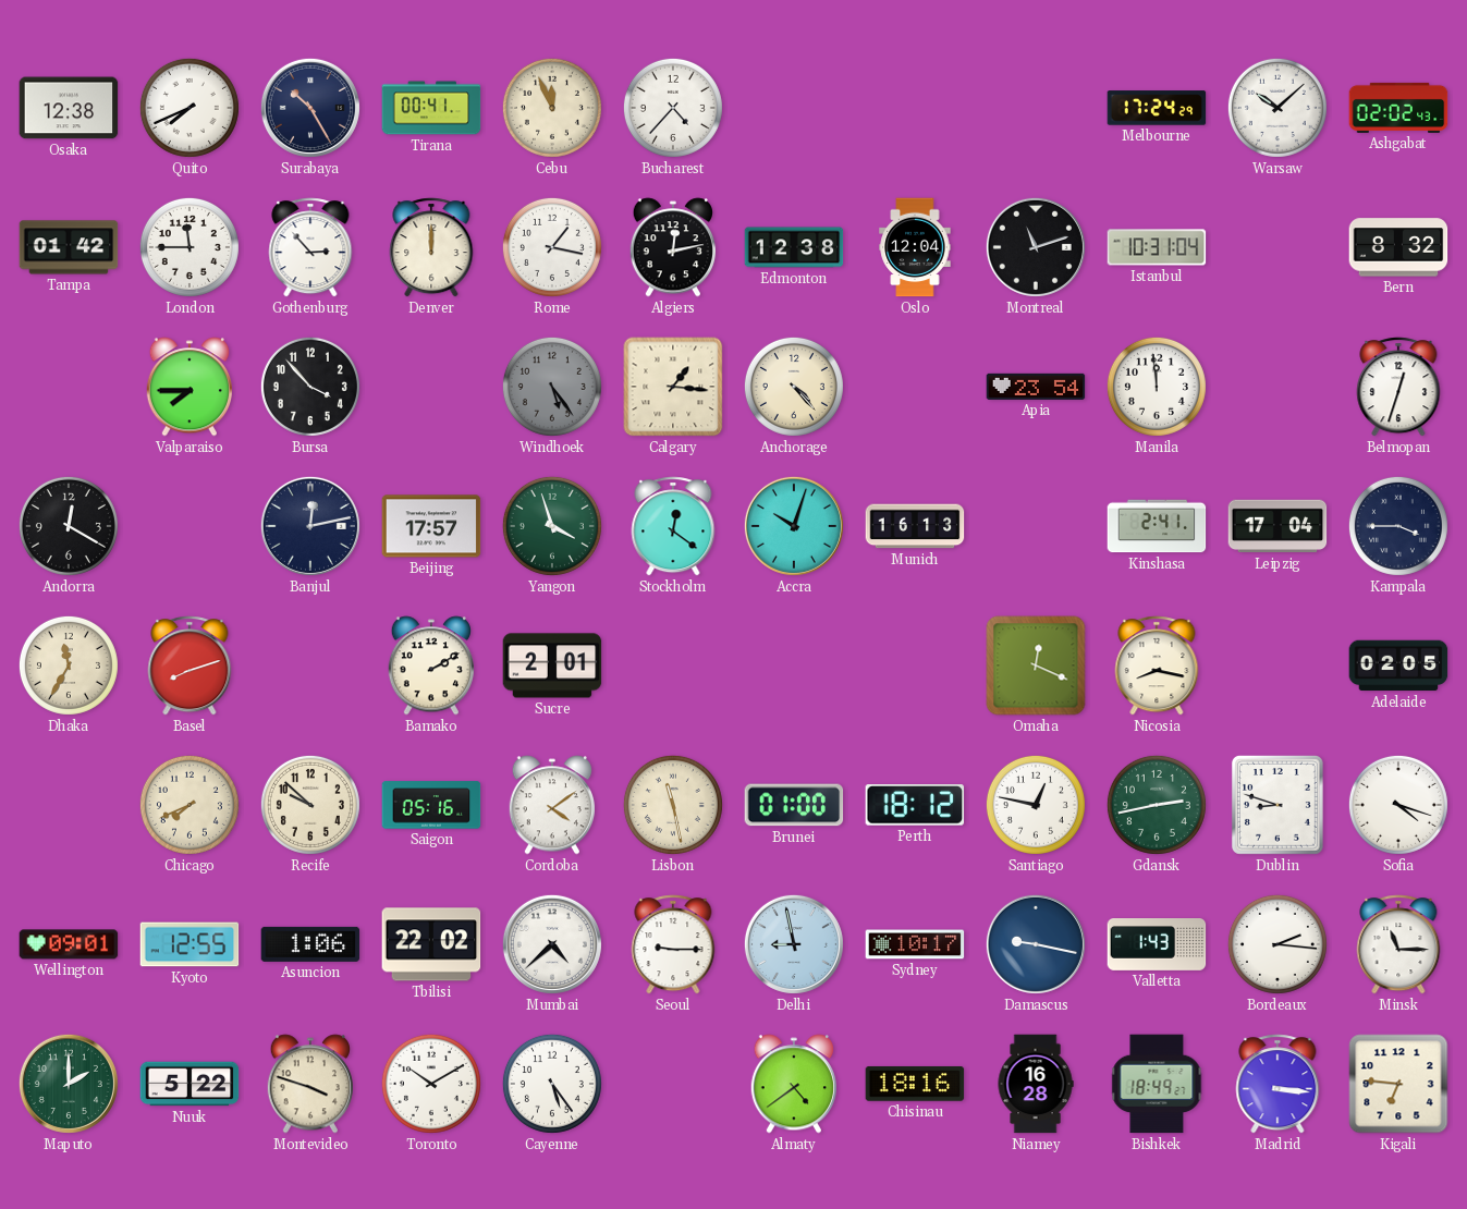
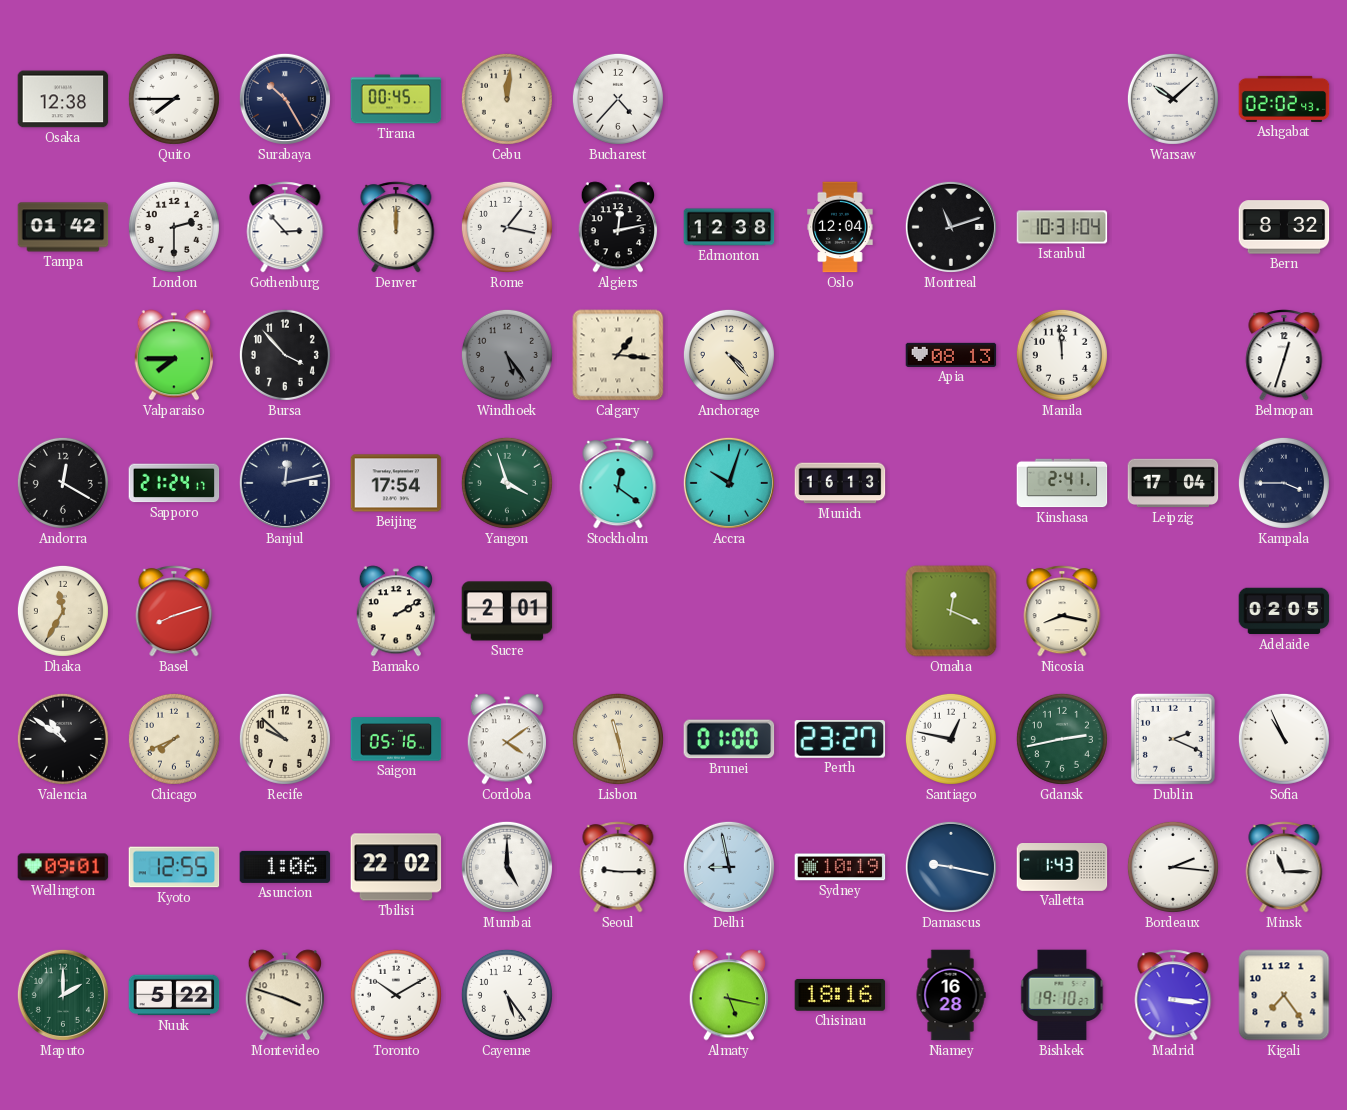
Quito: 7:41 -> 7:45
Tirana: 00:41 -> 00:45
Cebu: 11:56 -> 12:01
Melbourne: 17:24 -> none
London: 11:45 -> 2:30
Apia: 23:54 -> 08:13
Sapporo: none -> 21:24
Beijing: 17:57 -> 17:54
Valencia: none -> 10:51
Perth: 18:12 -> 23:27
Dublin: 8:48 -> 2:19
Sofia: 4:18 -> 10:56
Mumbai: 4:38 -> 5:00
Sydney: 10:17 -> 10:19
Almaty: 4:39 -> 5:17
Bishkek: 18:49 -> 19:10
Kigali: 6:46 -> 7:24
